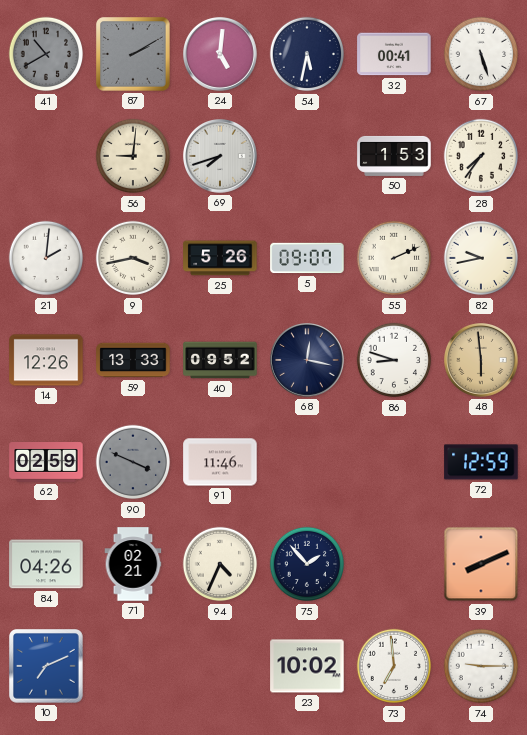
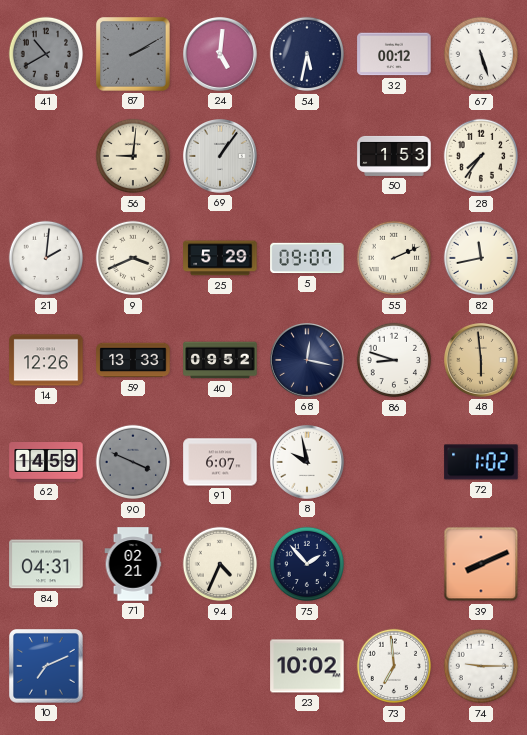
32: 00:41 -> 00:12
69: 7:42 -> 1:06
9: 3:43 -> 3:41
25: 5:26 -> 5:29
82: 9:43 -> 11:43
62: 02:59 -> 14:59
91: 11:46 -> 6:07
8: none -> 9:58
72: 12:59 -> 1:02
84: 04:26 -> 04:31
